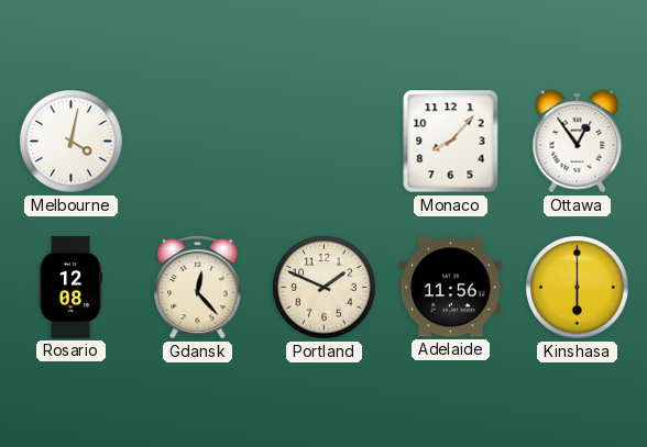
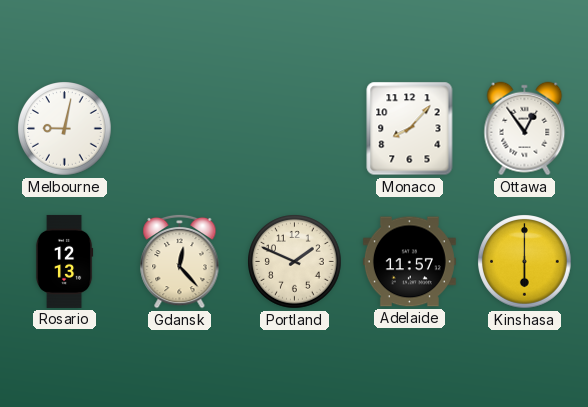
Melbourne: 4:02 -> 9:02
Rosario: 12:08 -> 12:13
Adelaide: 11:56 -> 11:57
